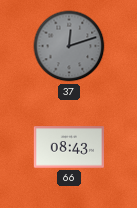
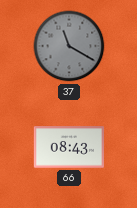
37: 12:12 -> 11:20
